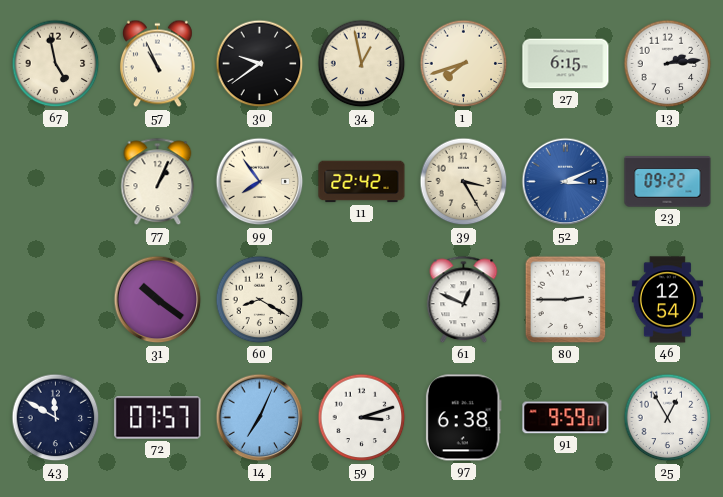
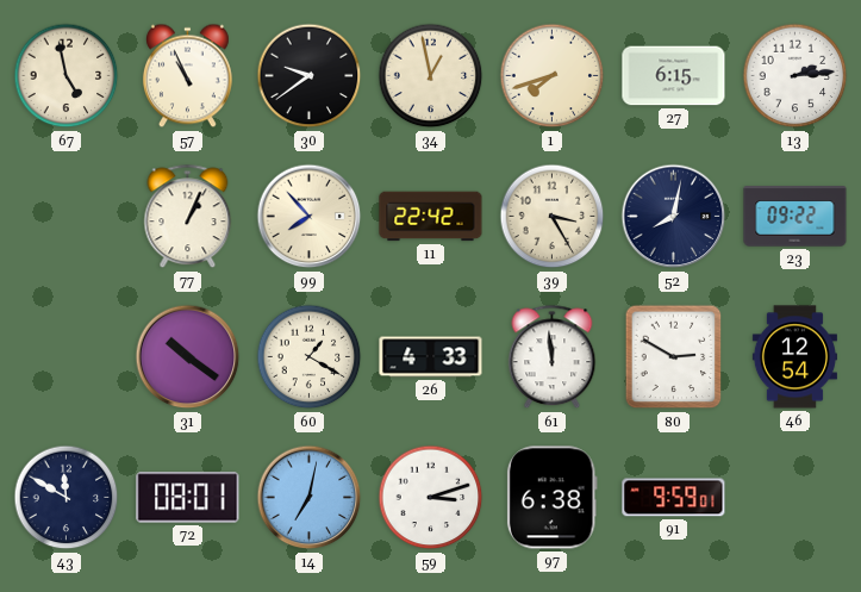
99: 7:54 -> 7:53
52: 3:11 -> 8:02
52 dial: blue -> navy
60: 8:20 -> 1:20
26: none -> 4:33
61: 12:49 -> 11:59
80: 2:45 -> 2:50
72: 07:57 -> 08:01
14: 7:04 -> 7:02
25: 12:55 -> none
